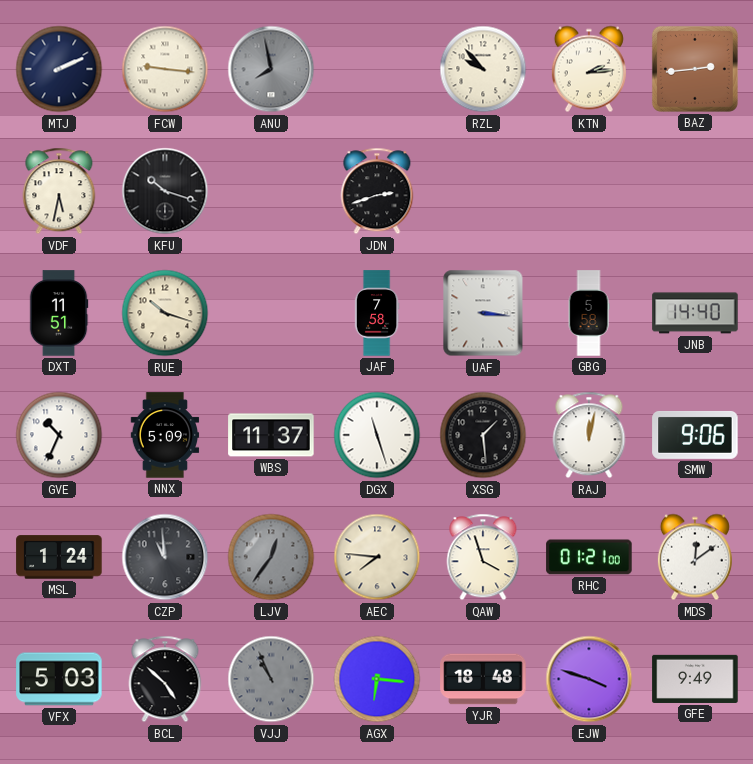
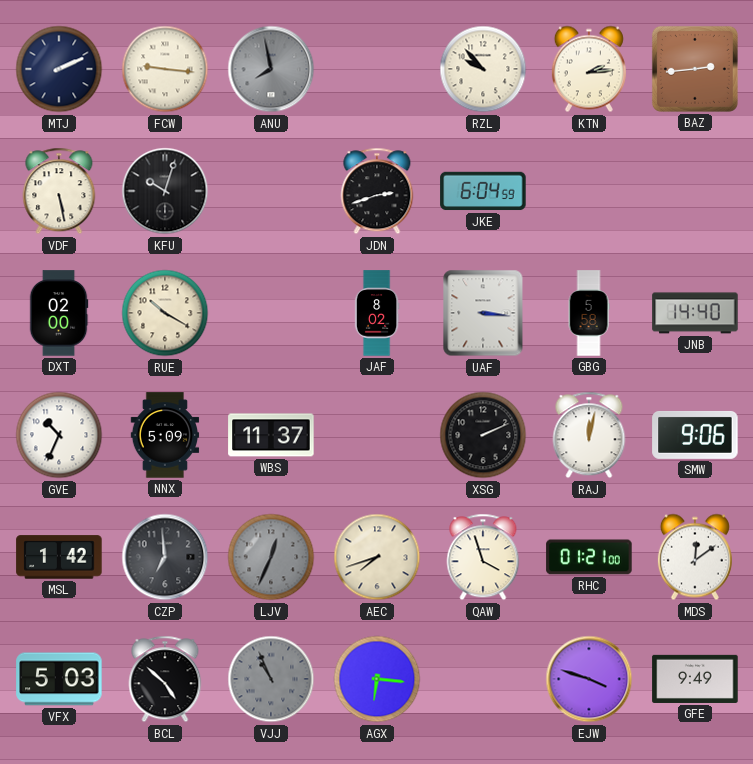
VDF: 5:32 -> 5:28
KFU: 10:18 -> 10:03
JKE: none -> 6:04
DXT: 11:51 -> 02:00
RUE: 10:18 -> 10:20
JAF: 7:58 -> 8:02
DGX: 11:27 -> none
XSG: 1:29 -> 2:11
MSL: 1:24 -> 1:42
CZP: 10:59 -> 6:59
LJV: 12:36 -> 12:34
AEC: 7:46 -> 7:42
YJR: 18:48 -> none
